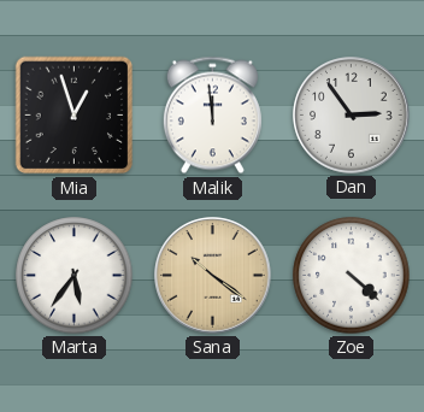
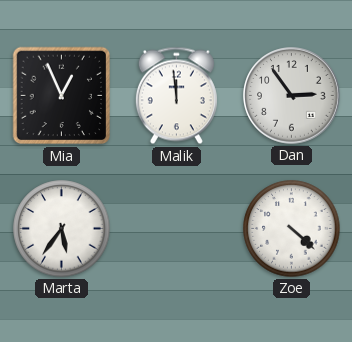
Mia: 12:57 -> 12:56
Sana: 10:21 -> none
